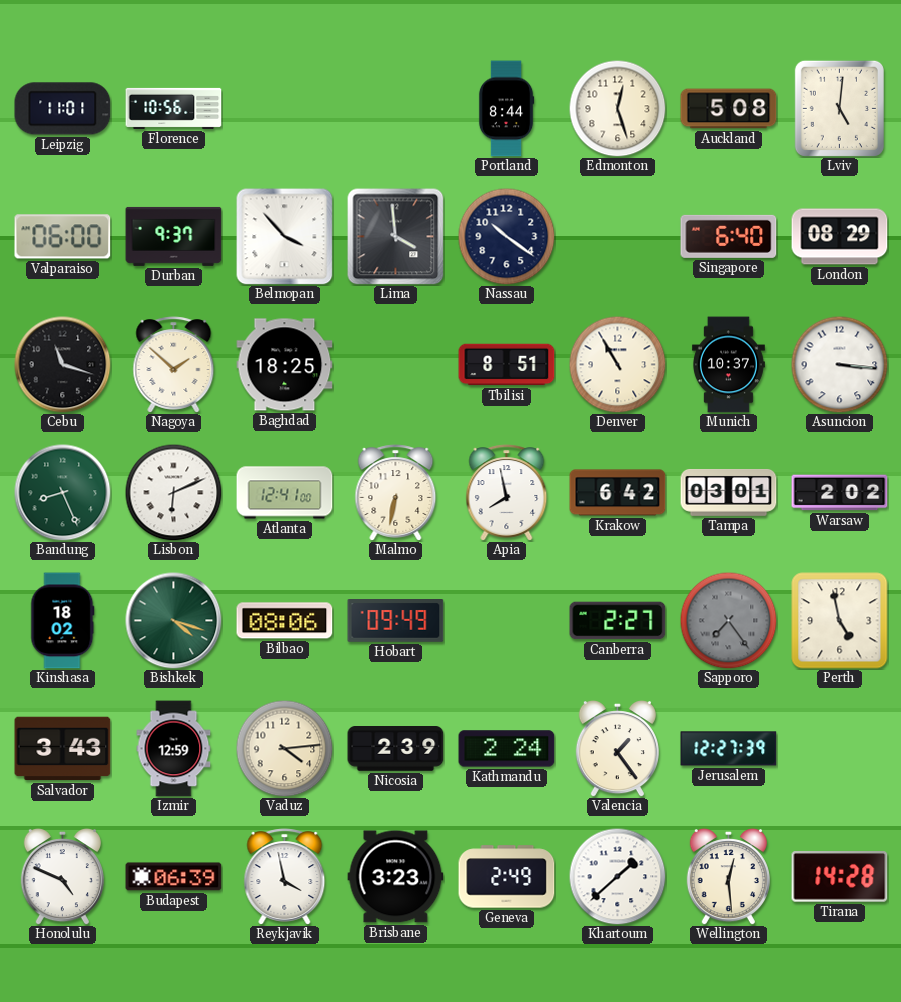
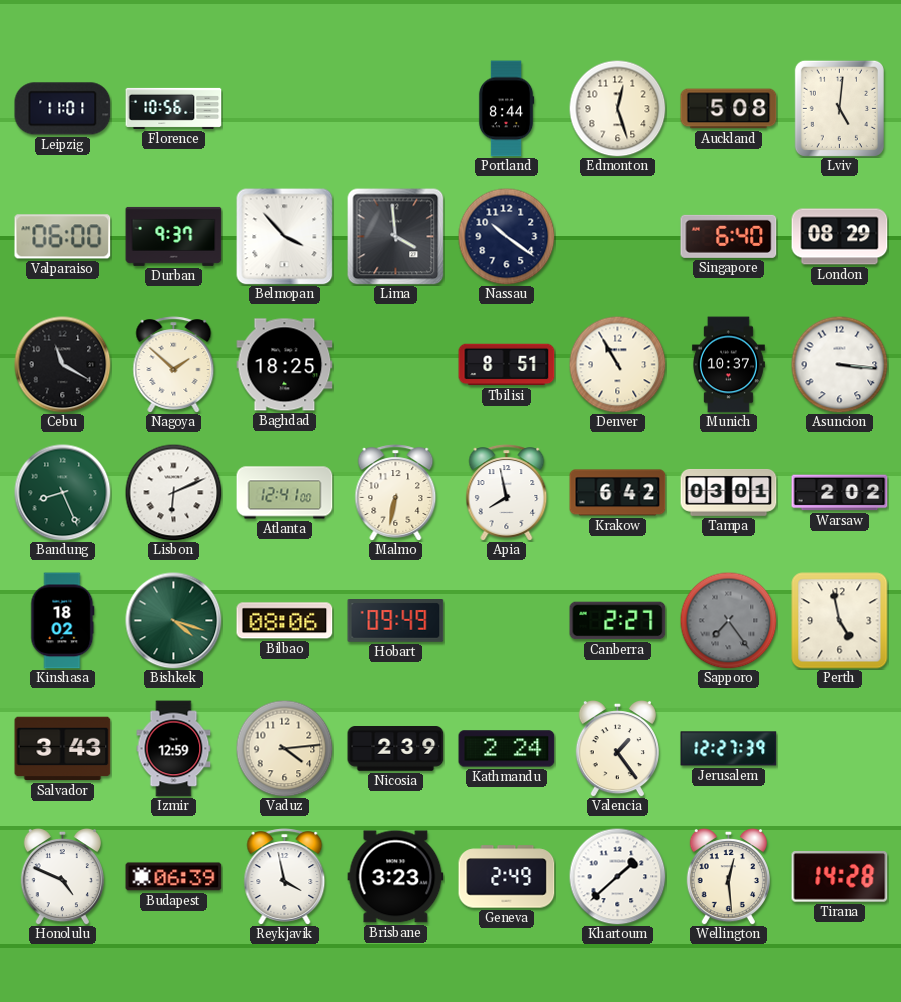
Cebu: 11:18 -> 11:20
